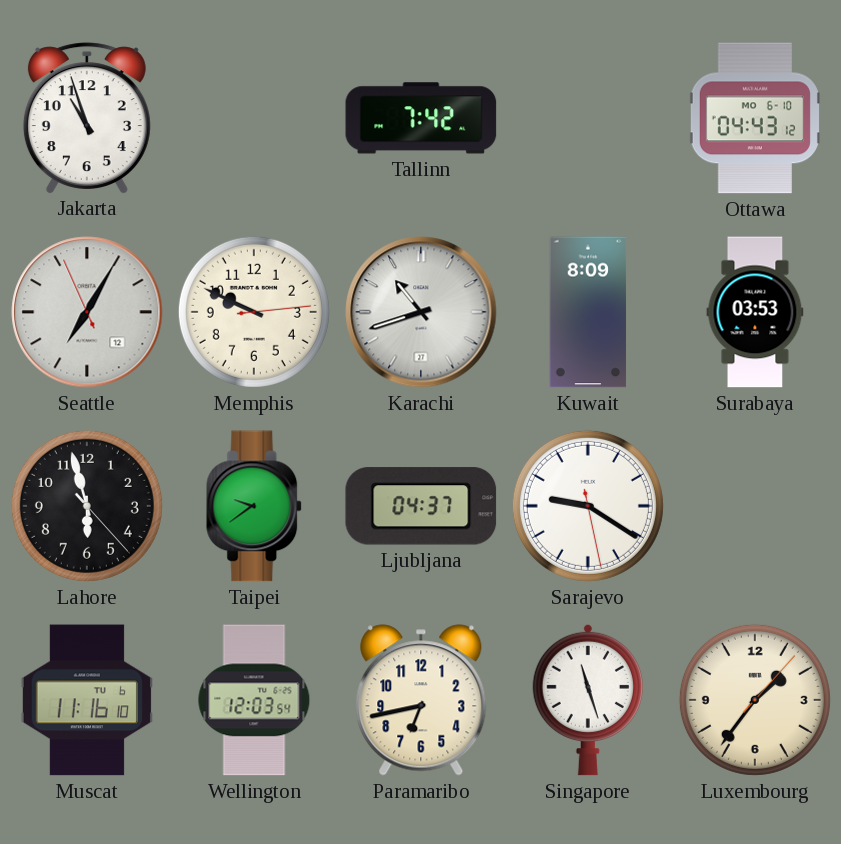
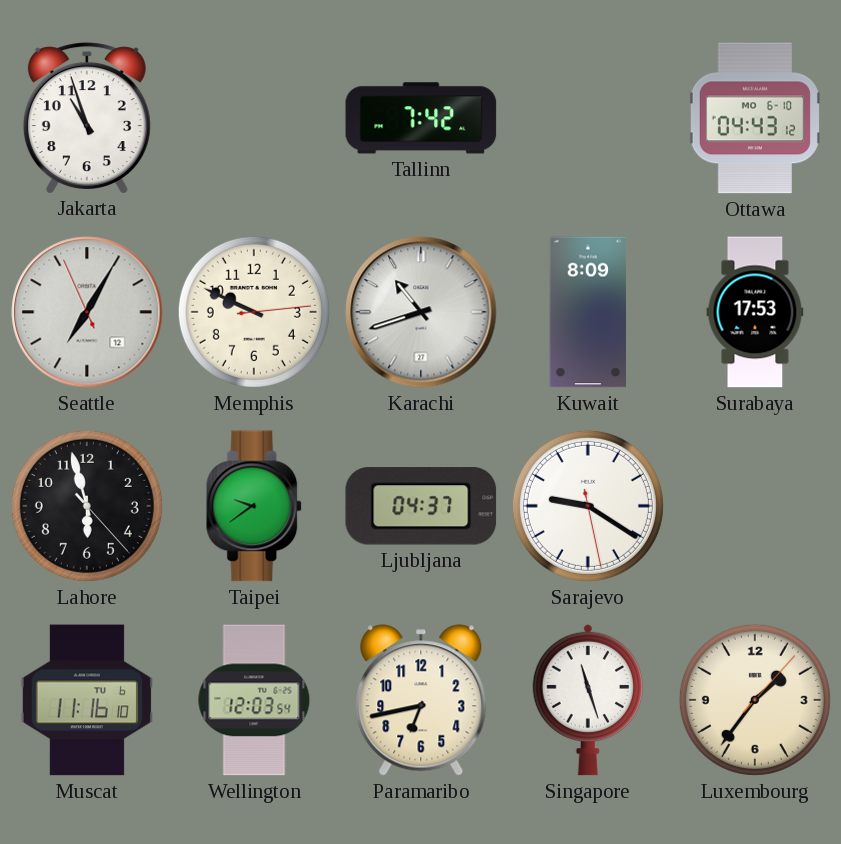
Surabaya: 03:53 -> 17:53
